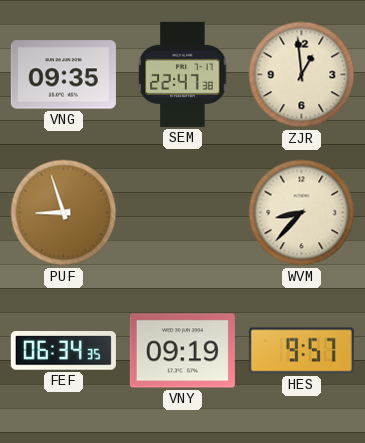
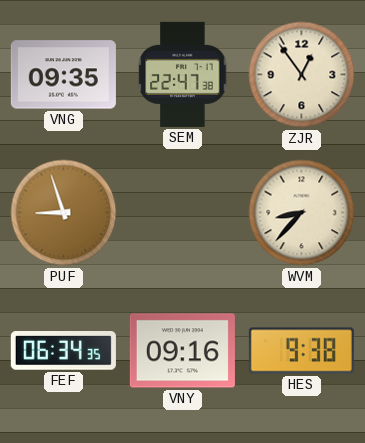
ZJR: 12:59 -> 12:54
VNY: 09:19 -> 09:16
HES: 9:57 -> 9:38
